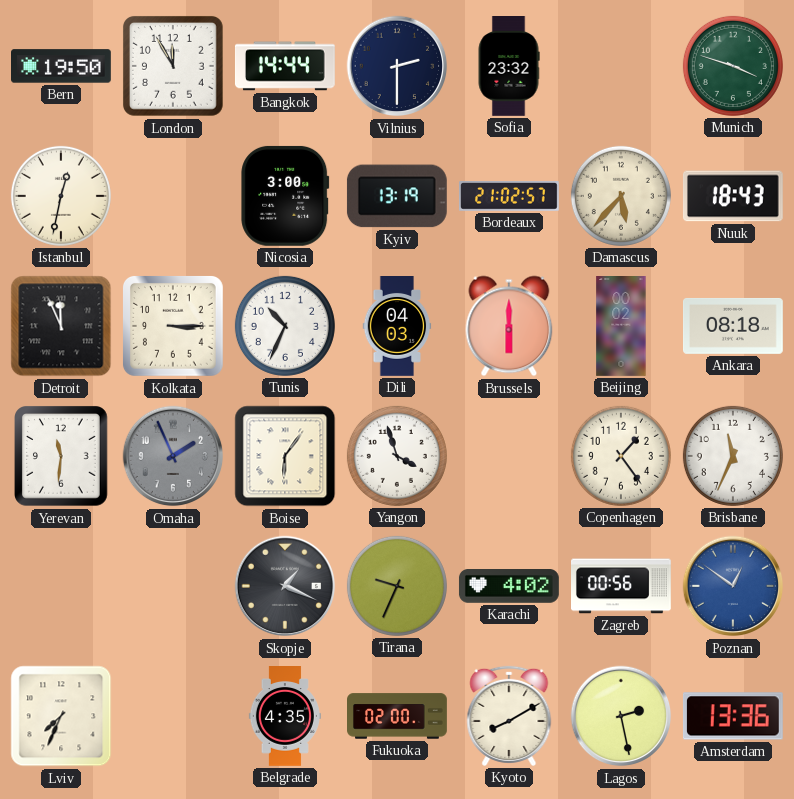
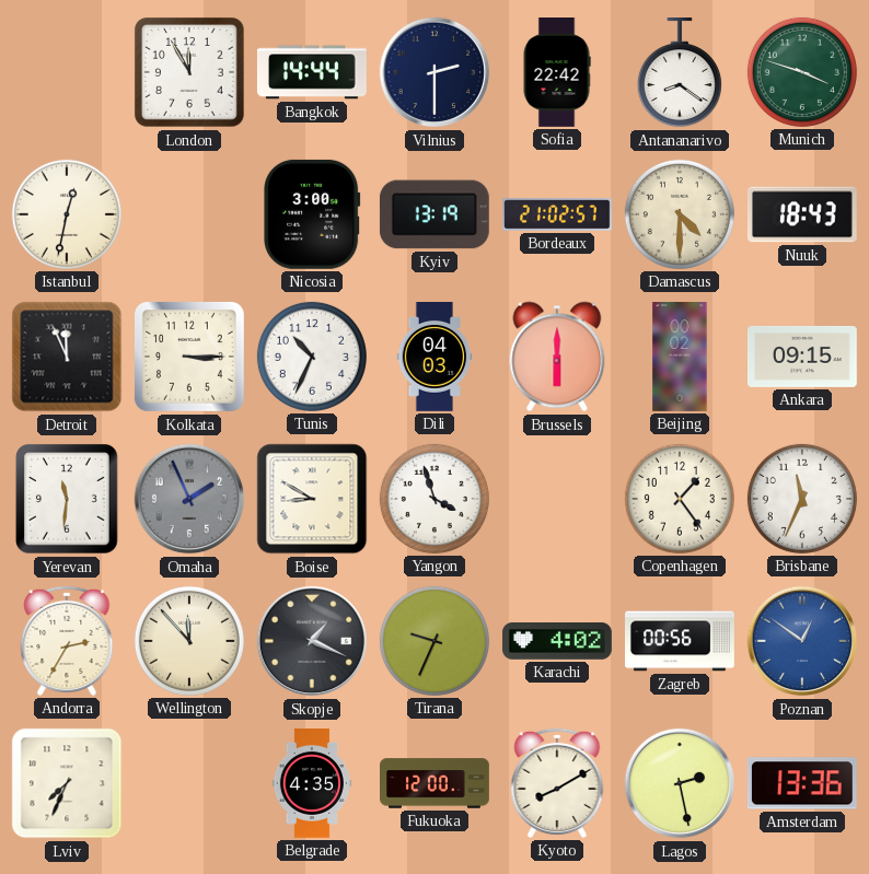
Bern: 19:50 -> none
Sofia: 23:32 -> 22:42
Antananarivo: none -> 8:21
Damascus: 5:37 -> 4:30
Ankara: 08:18 -> 09:15
Boise: 6:06 -> 8:50
Andorra: none -> 2:35
Wellington: none -> 11:53
Fukuoka: 02:00 -> 12:00
